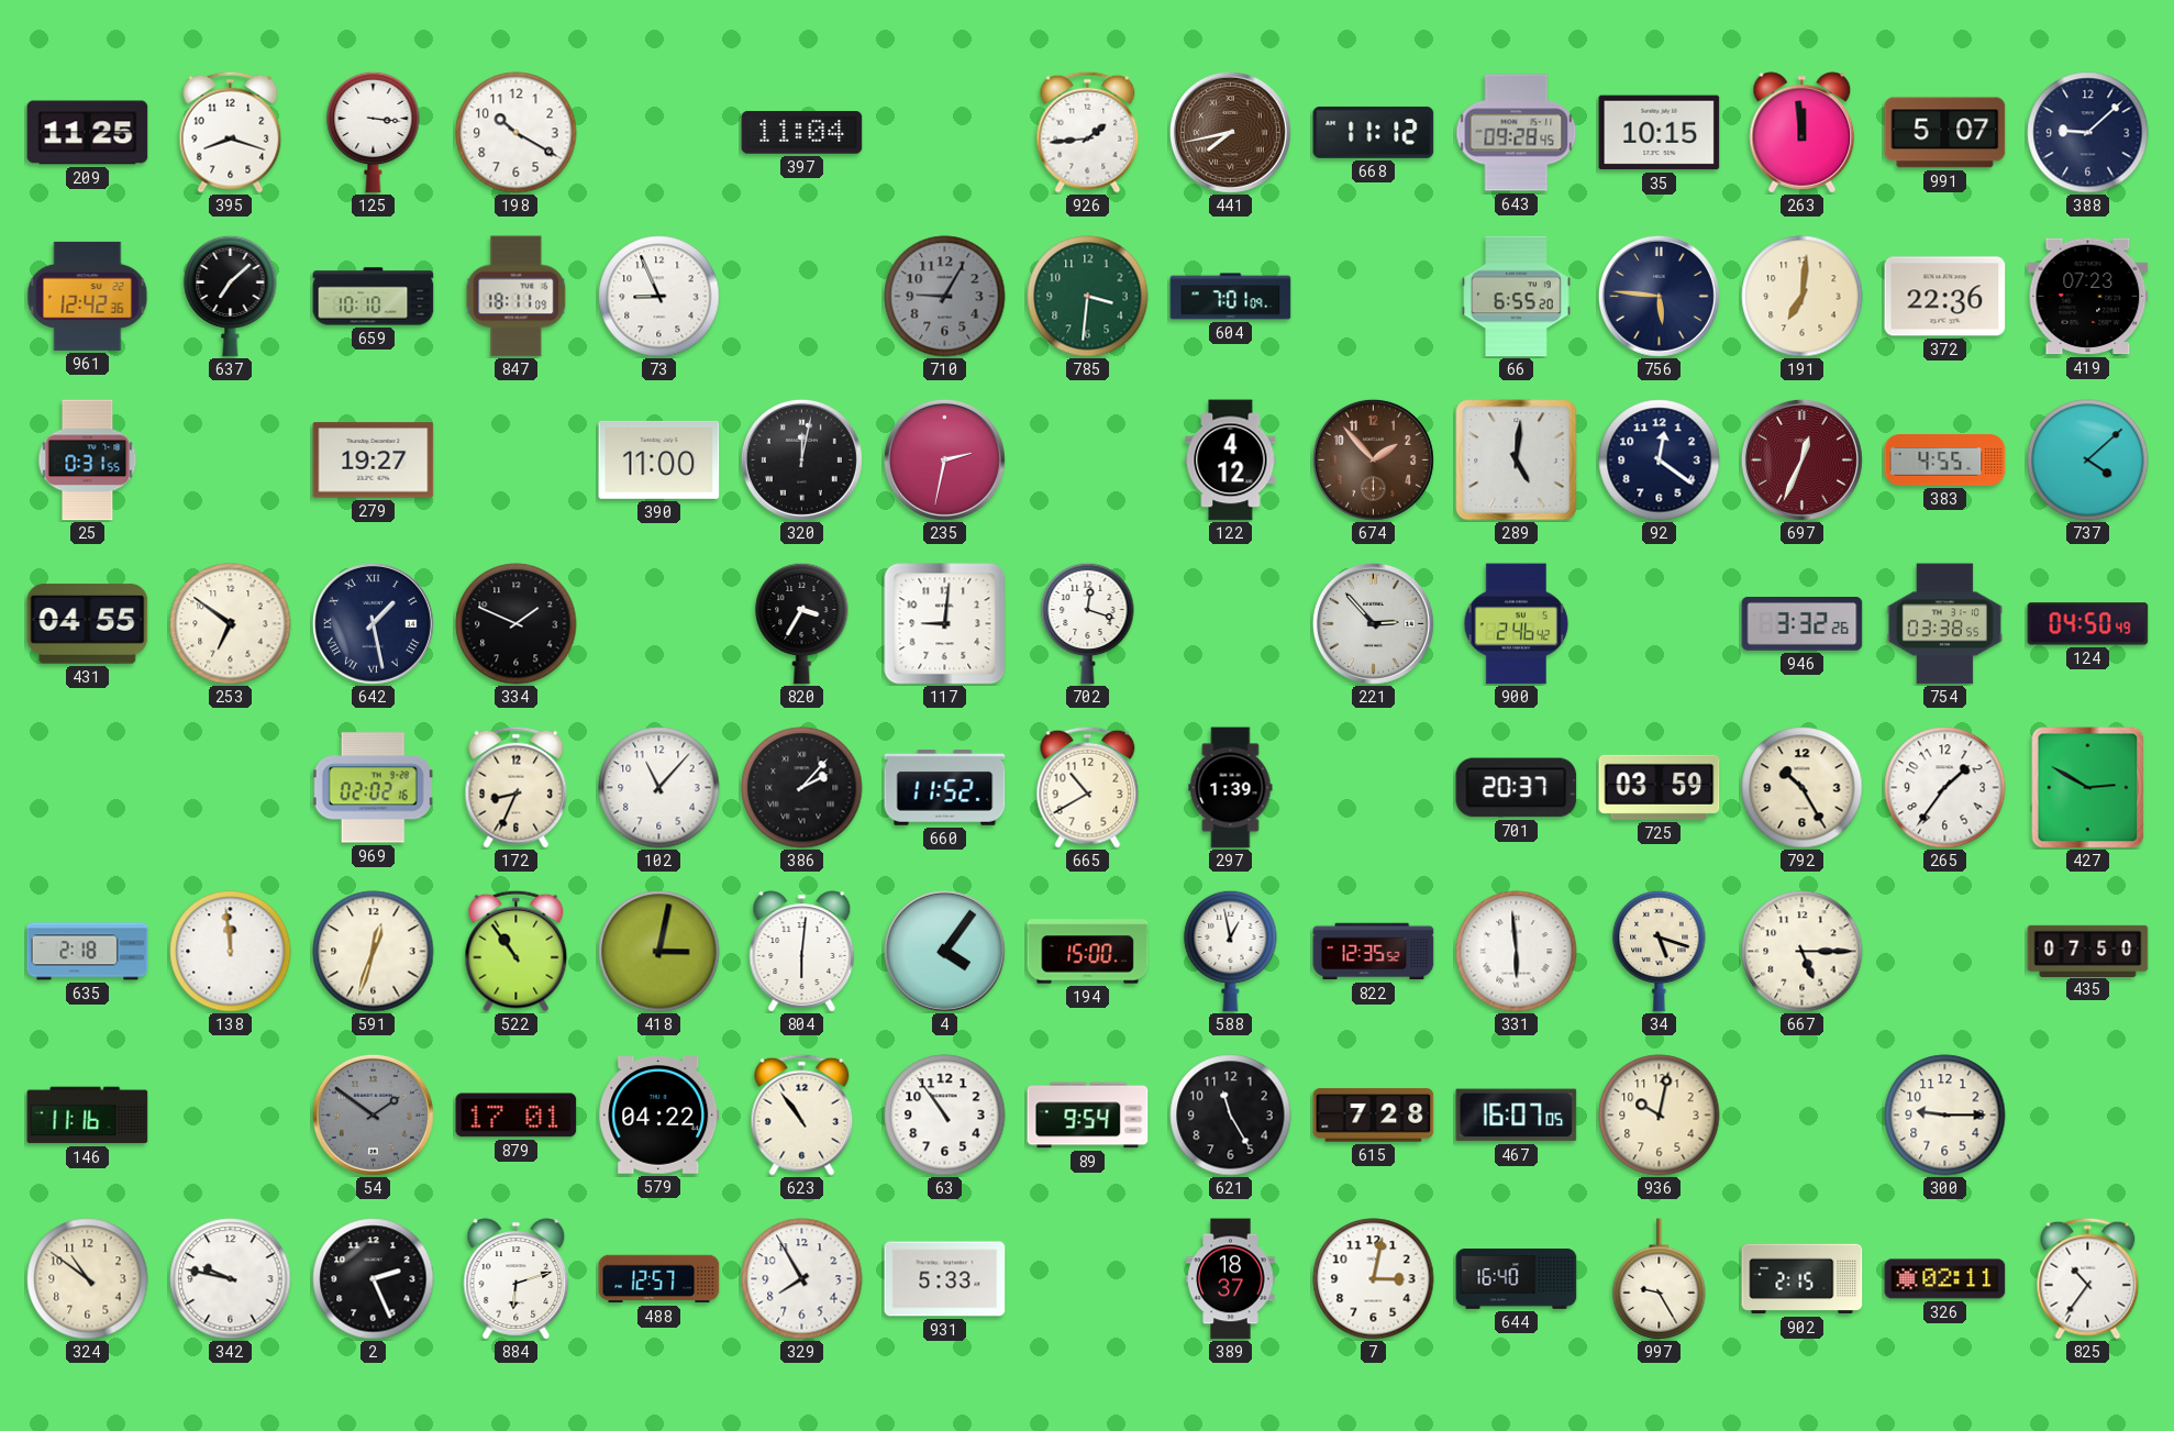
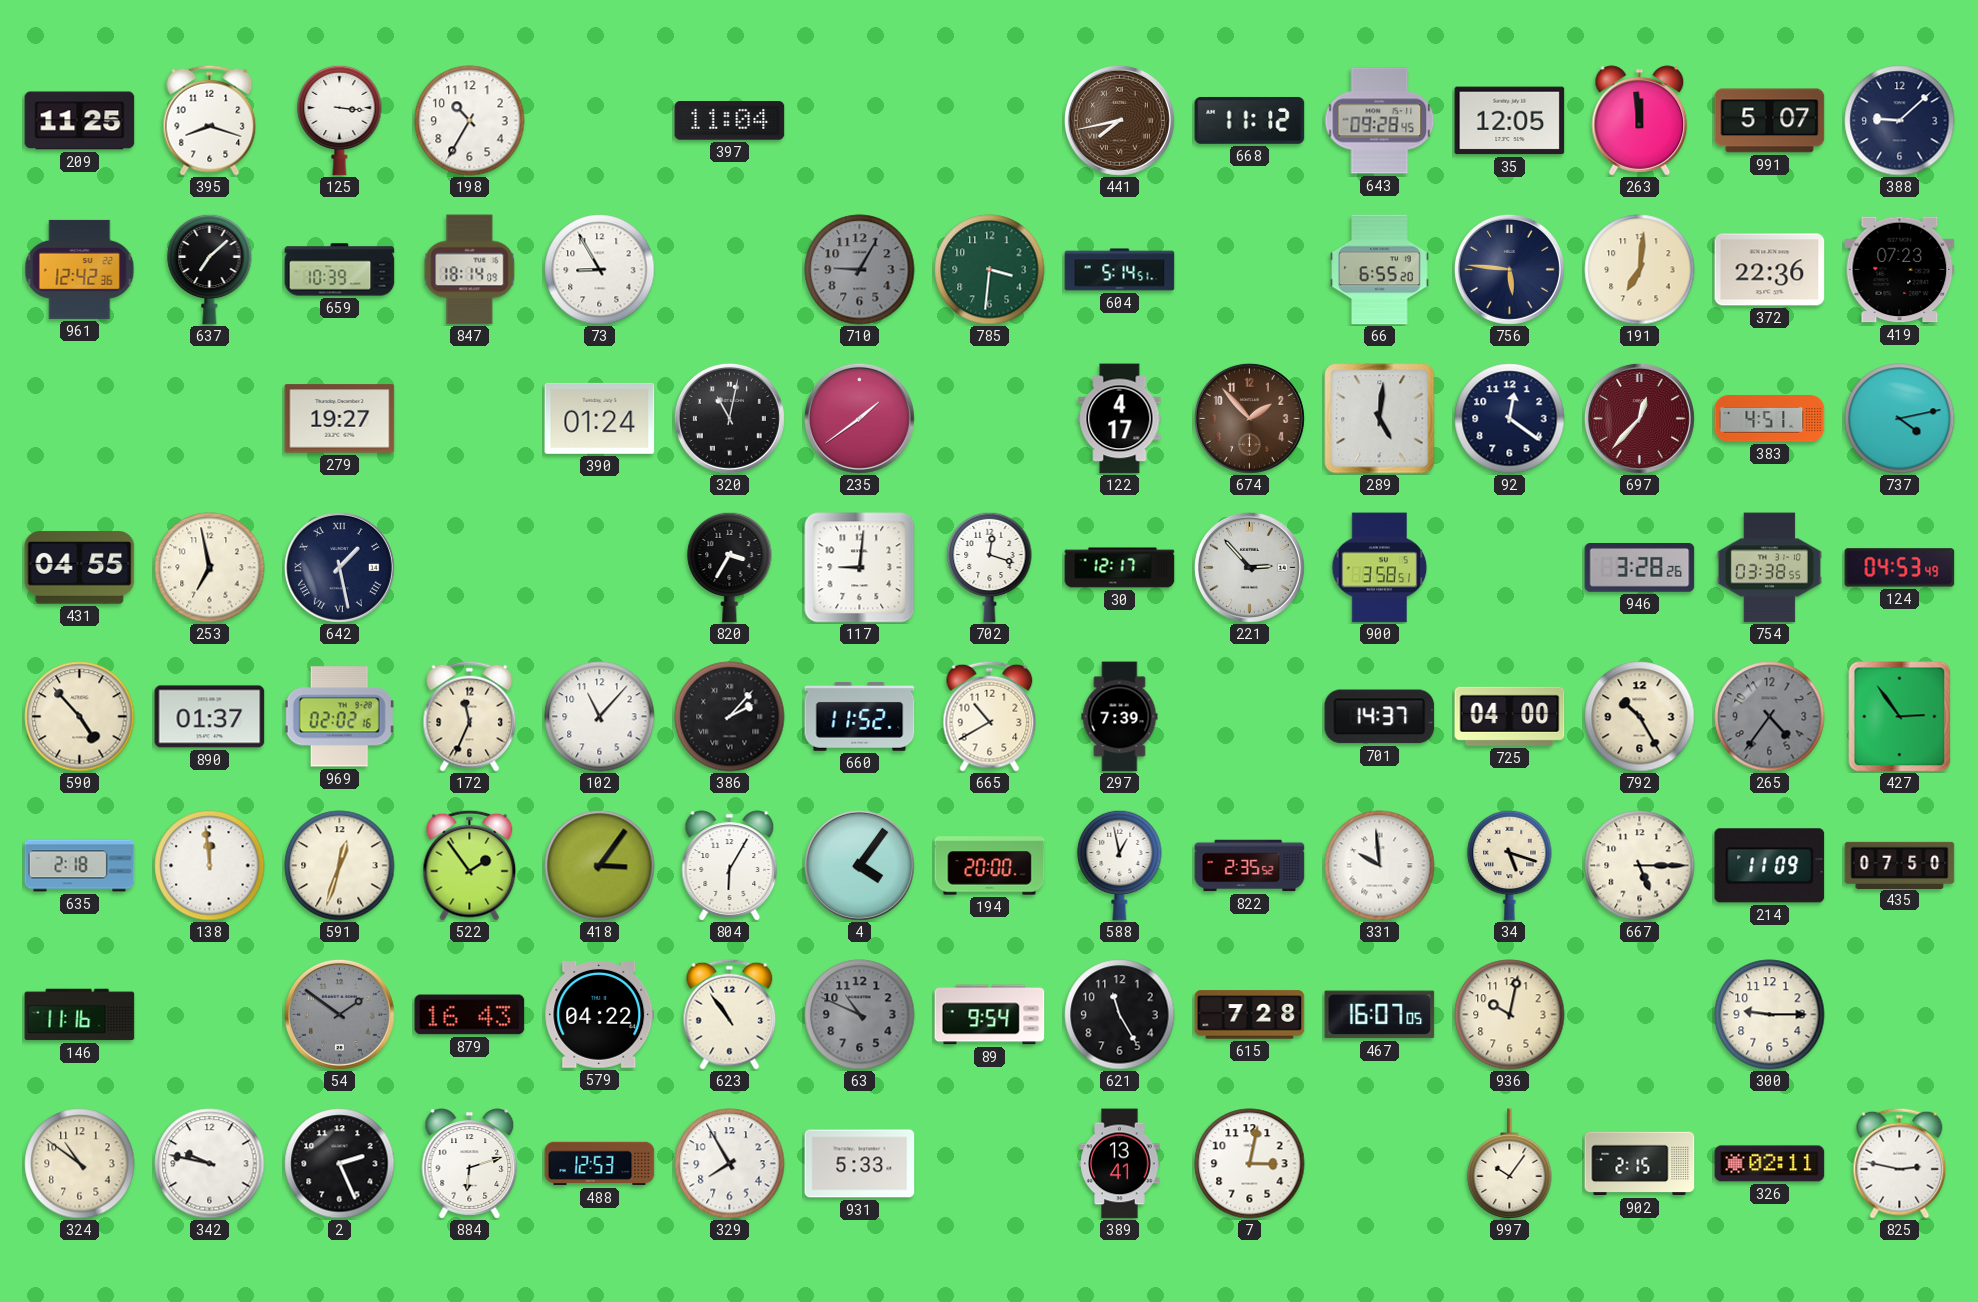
198: 10:20 -> 10:35
926: 1:44 -> none
35: 10:15 -> 12:05
659: 10:10 -> 10:39
847: 18:11 -> 18:14
73: 8:56 -> 8:55
604: 7:01 -> 5:14
25: 0:31 -> none
390: 11:00 -> 01:24
320: 12:02 -> 11:02
235: 2:32 -> 1:39
122: 4:12 -> 4:17
697: 12:34 -> 12:37
383: 4:55 -> 4:51
737: 4:08 -> 4:13
253: 6:51 -> 6:58
334: 1:49 -> none
30: none -> 12:17
900: 2:46 -> 3:58
946: 3:32 -> 3:28
124: 04:50 -> 04:53
590: none -> 4:53
890: none -> 01:37
172: 8:34 -> 11:34
297: 1:39 -> 7:39
701: 20:37 -> 14:37
725: 03:59 -> 04:00
265: 1:36 -> 4:36
265 dial: white -> grey
427: 2:50 -> 2:54
522: 10:54 -> 1:54
418: 3:02 -> 3:06
804: 6:01 -> 6:05
194: 15:00 -> 20:00
822: 12:35 -> 2:35
331: 5:59 -> 9:59
214: none -> 11:09
879: 17:01 -> 16:43
63: 10:54 -> 10:49
63 dial: white -> grey
488: 12:57 -> 12:53
389: 18:37 -> 13:41
644: 16:40 -> none
997: 9:25 -> 10:06
825: 10:36 -> 2:47
